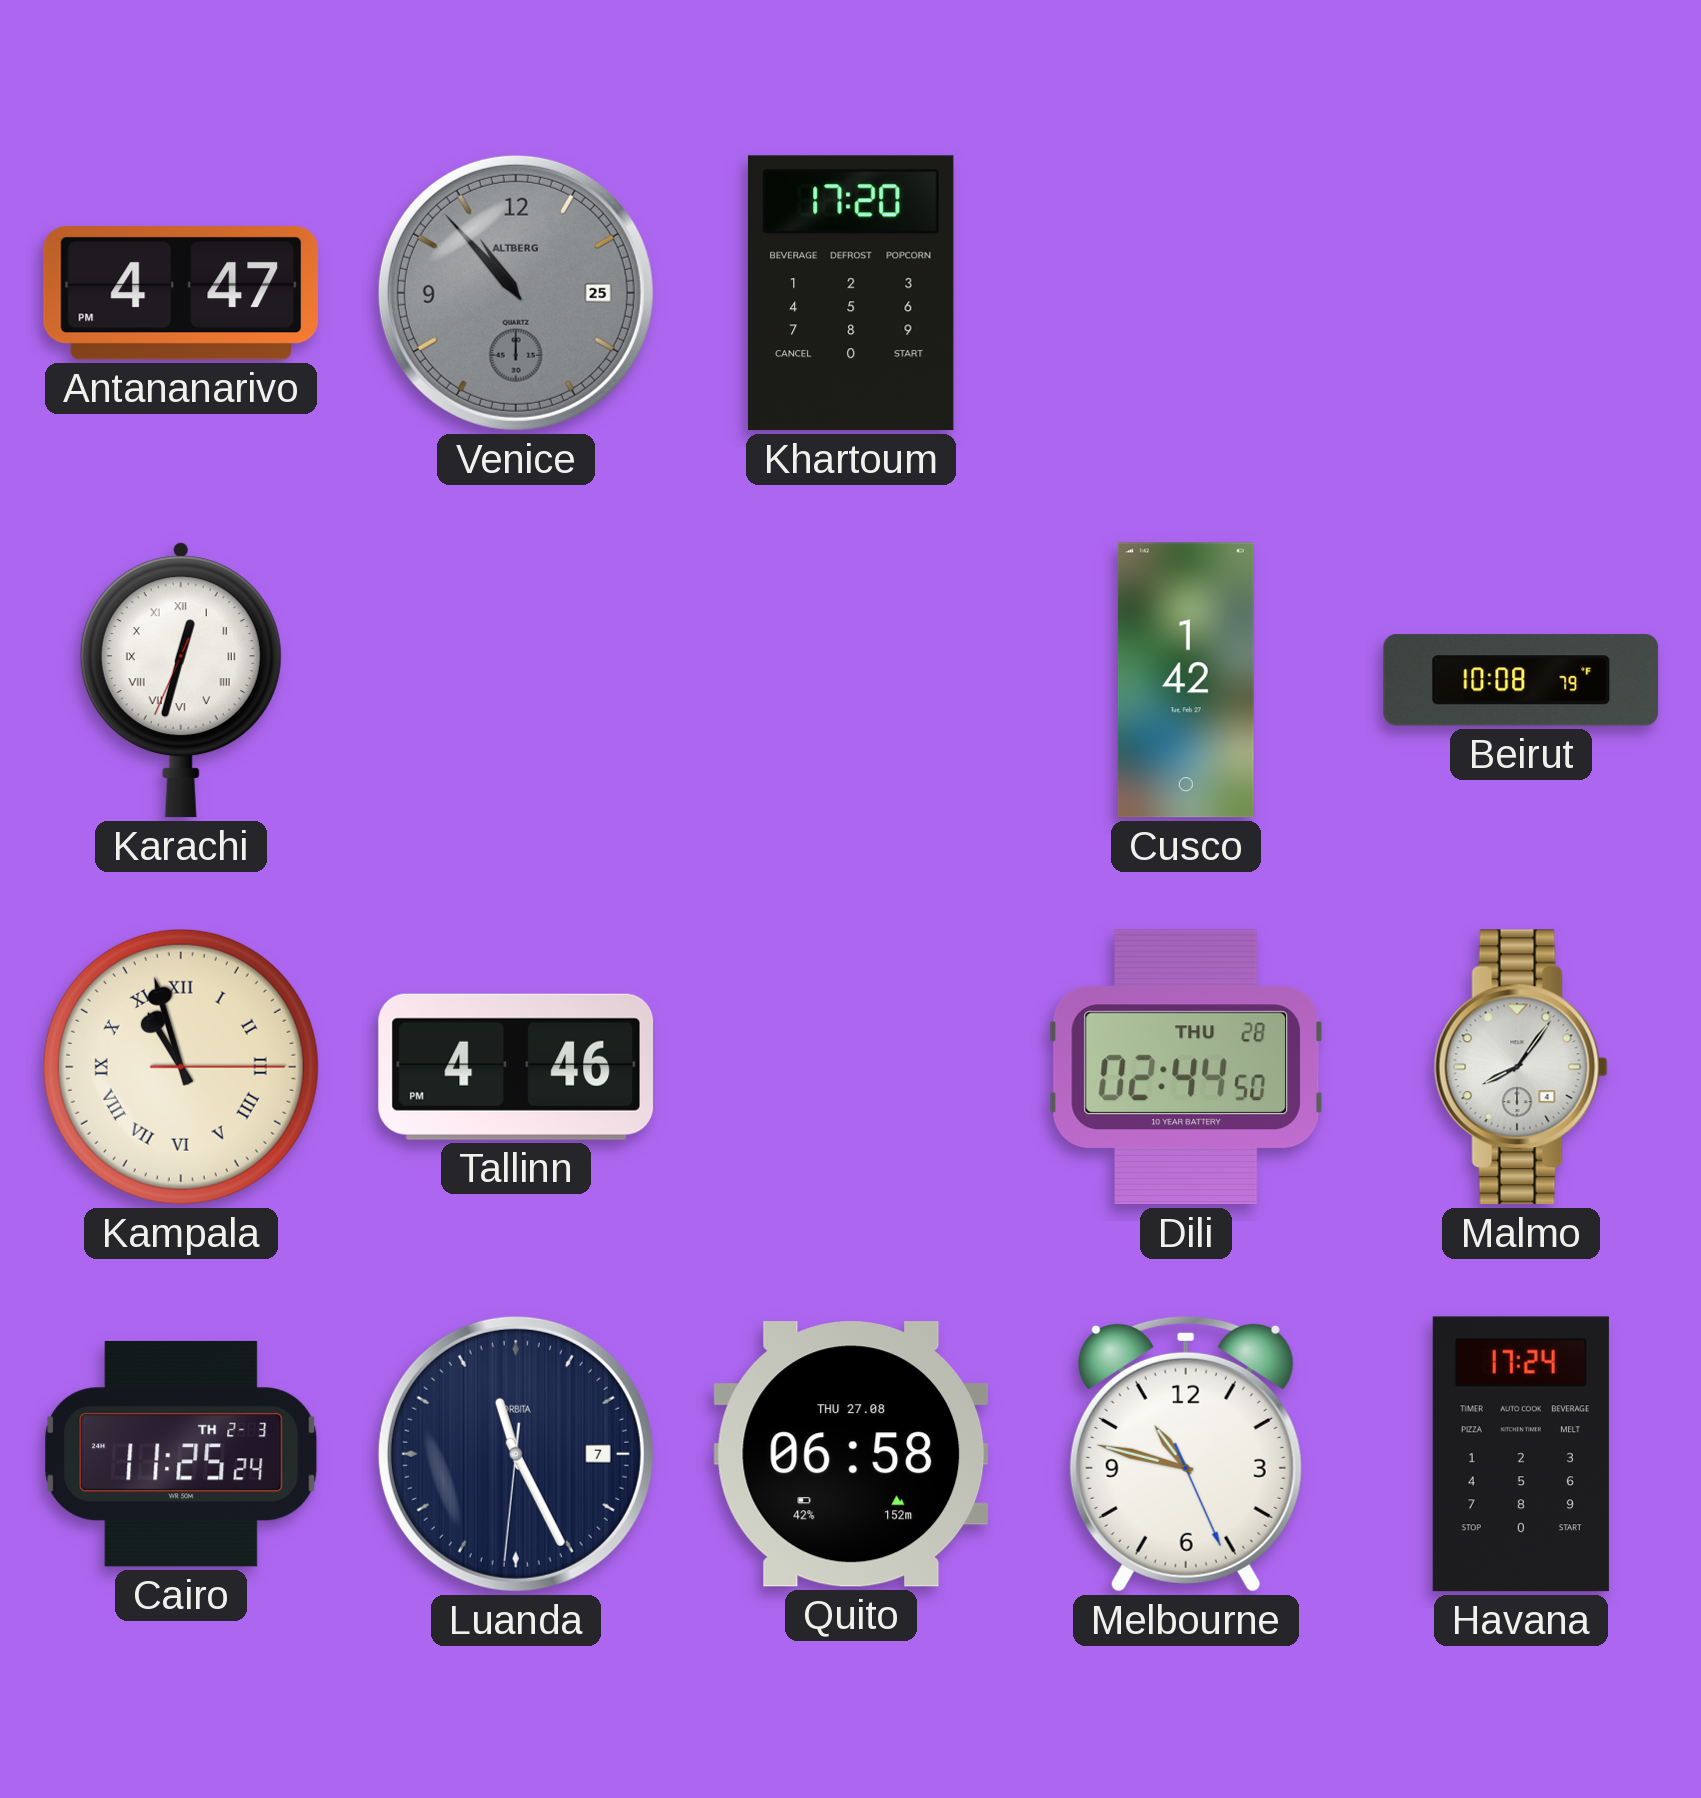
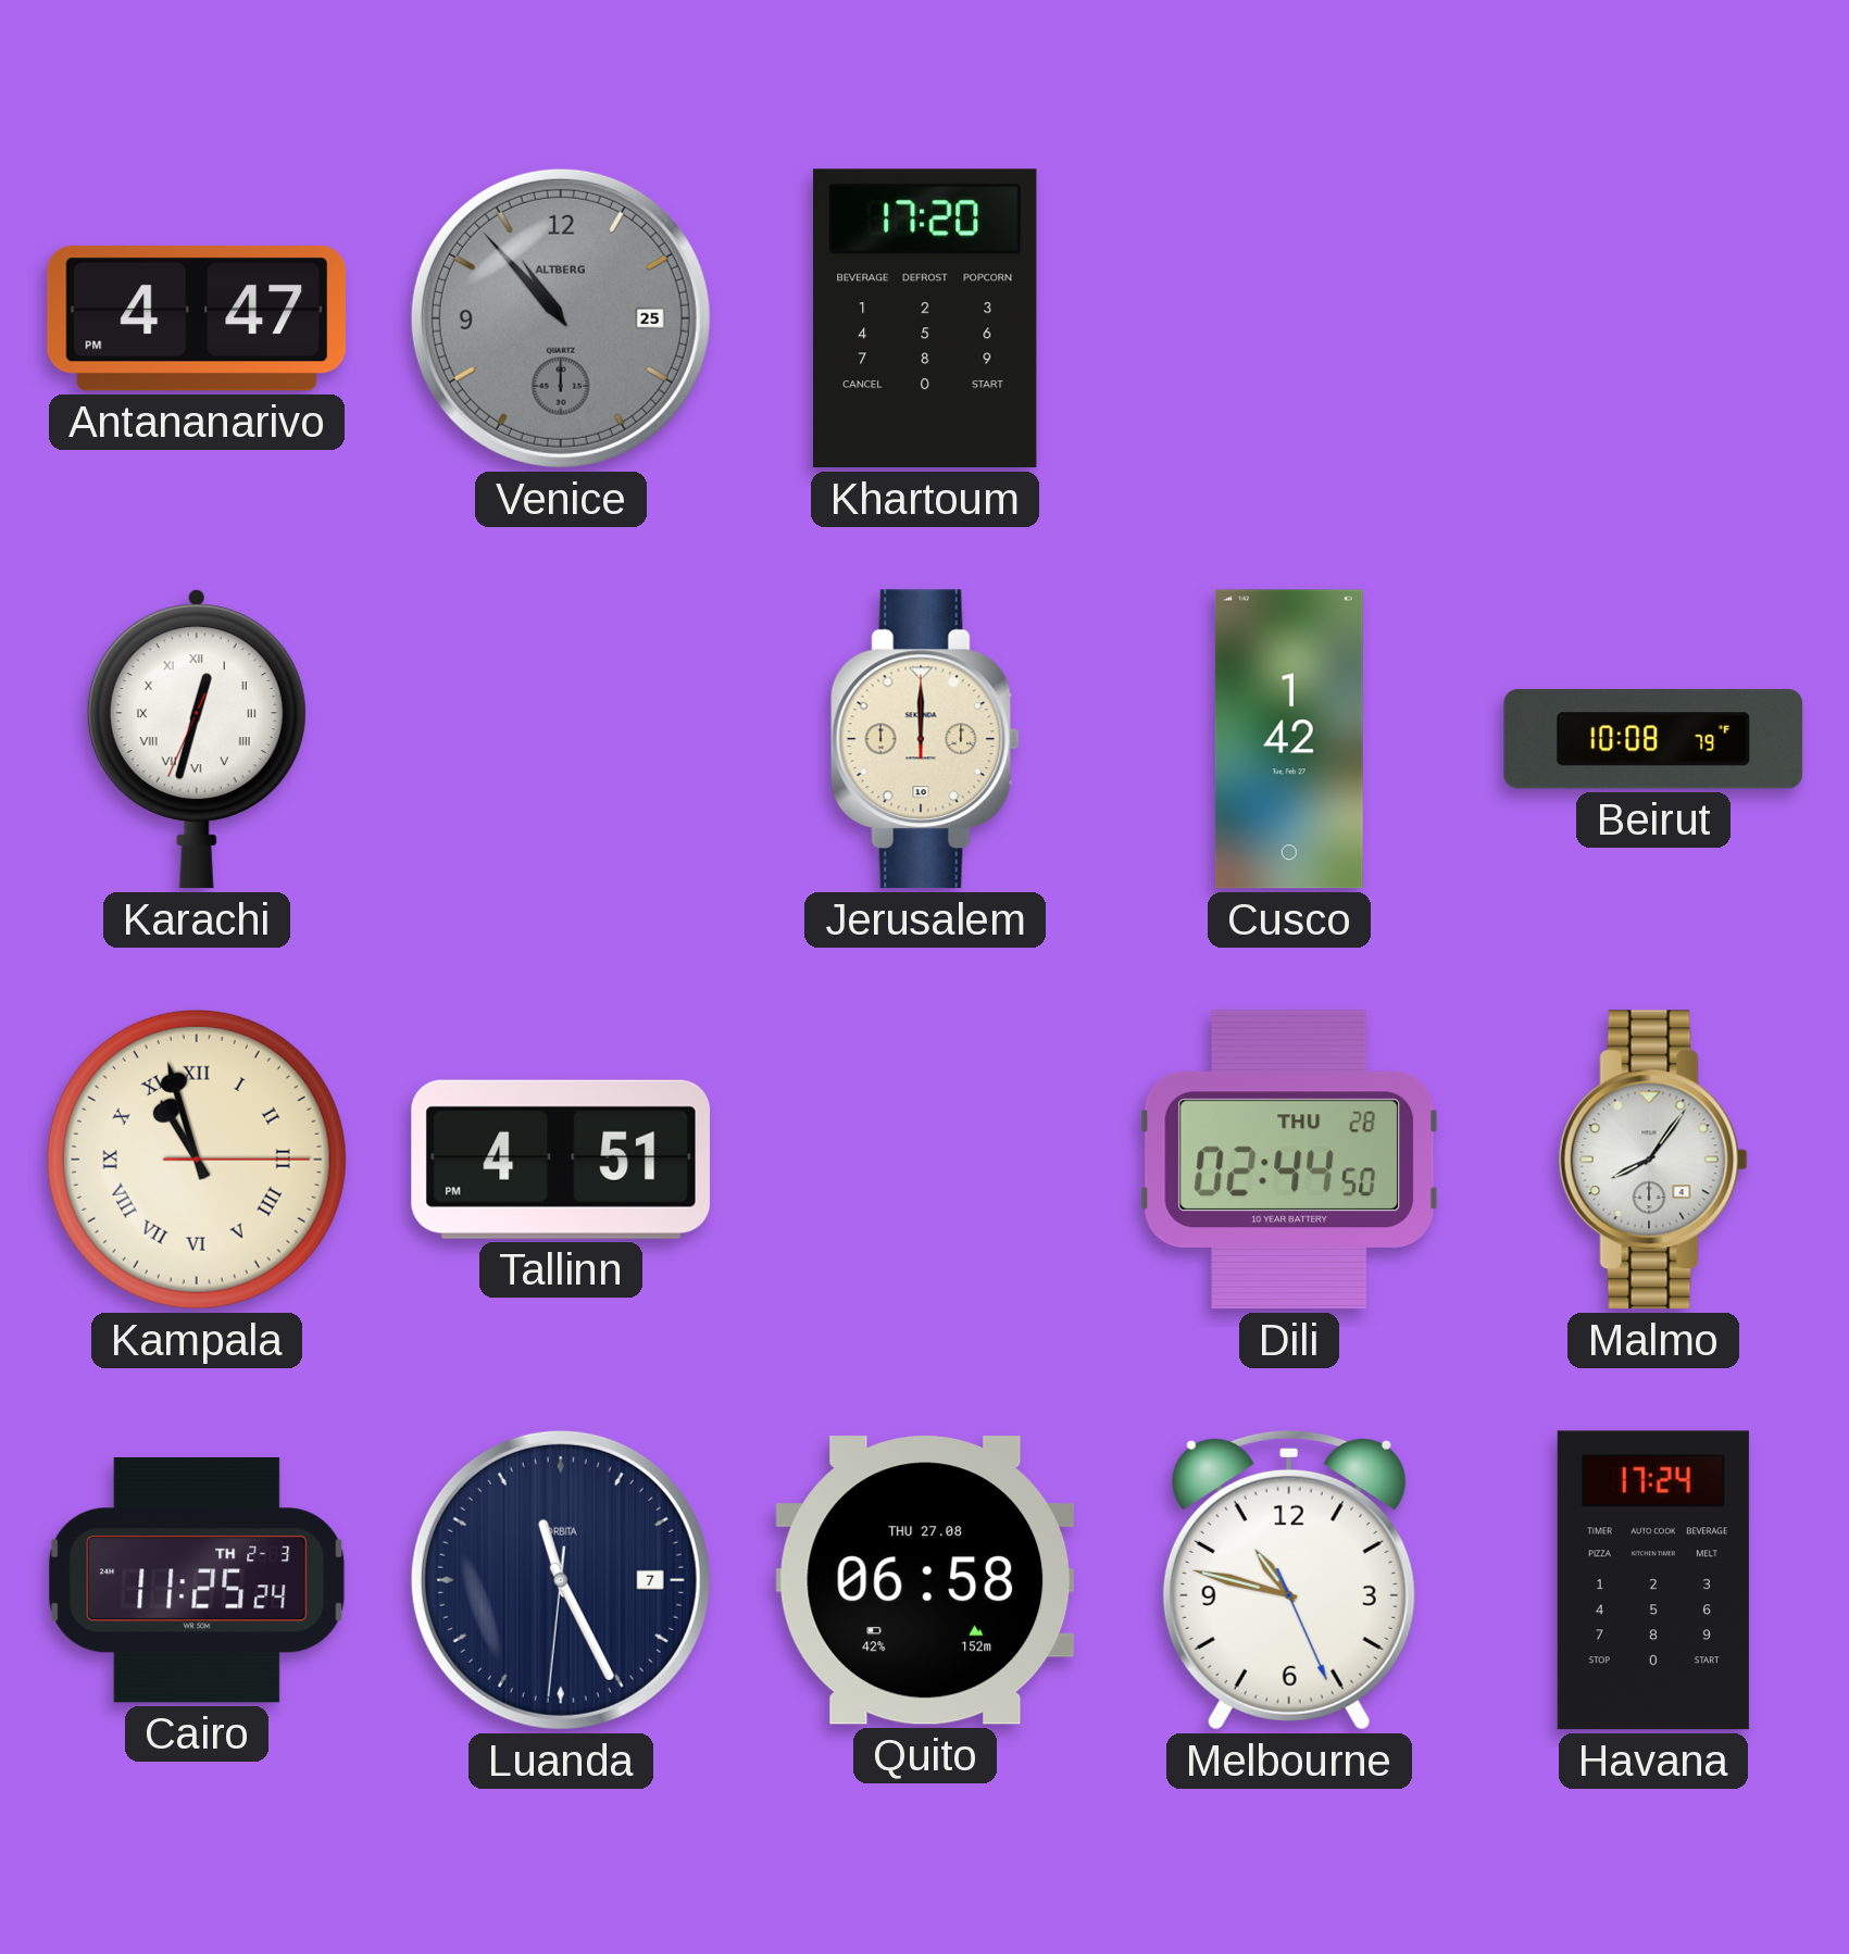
Jerusalem: none -> 12:00
Tallinn: 4:46 -> 4:51
